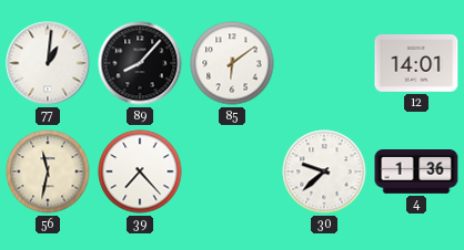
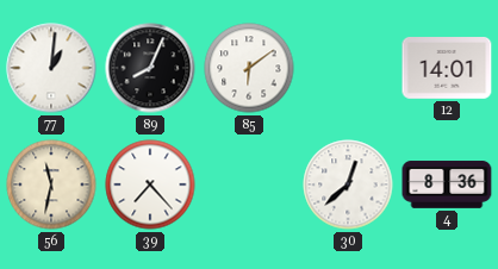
89: 8:07 -> 8:04
30: 9:38 -> 12:38
4: 1:36 -> 8:36
